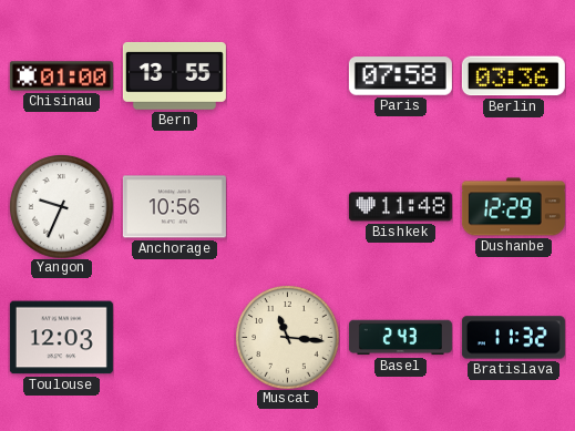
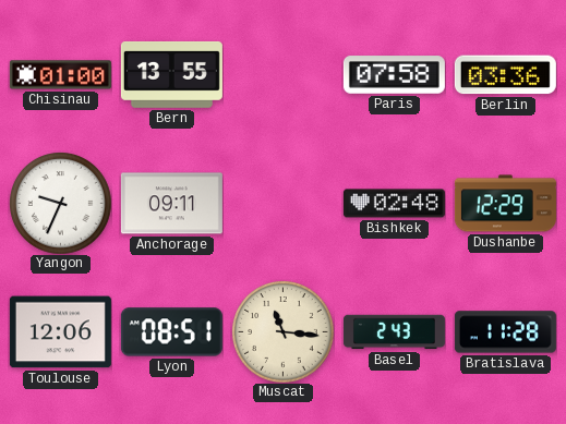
Anchorage: 10:56 -> 09:11
Bishkek: 11:48 -> 02:48
Toulouse: 12:03 -> 12:06
Lyon: none -> 08:51
Bratislava: 11:32 -> 11:28
